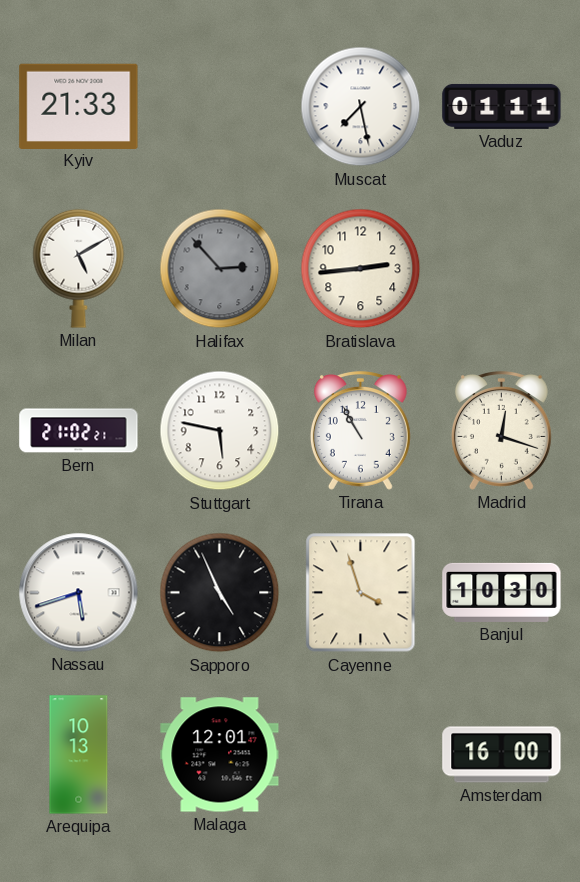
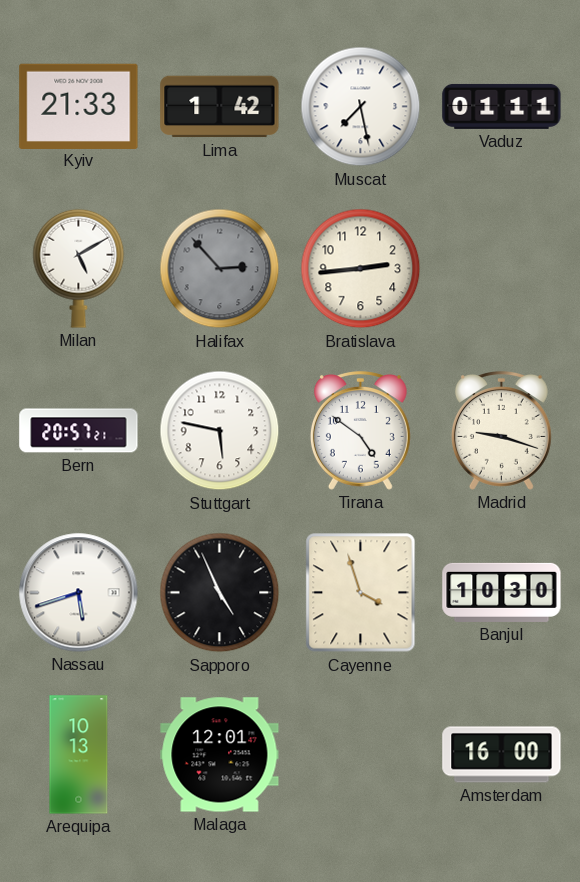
Lima: none -> 1:42
Bern: 21:02 -> 20:57
Tirana: 10:55 -> 4:51
Madrid: 12:18 -> 9:18
